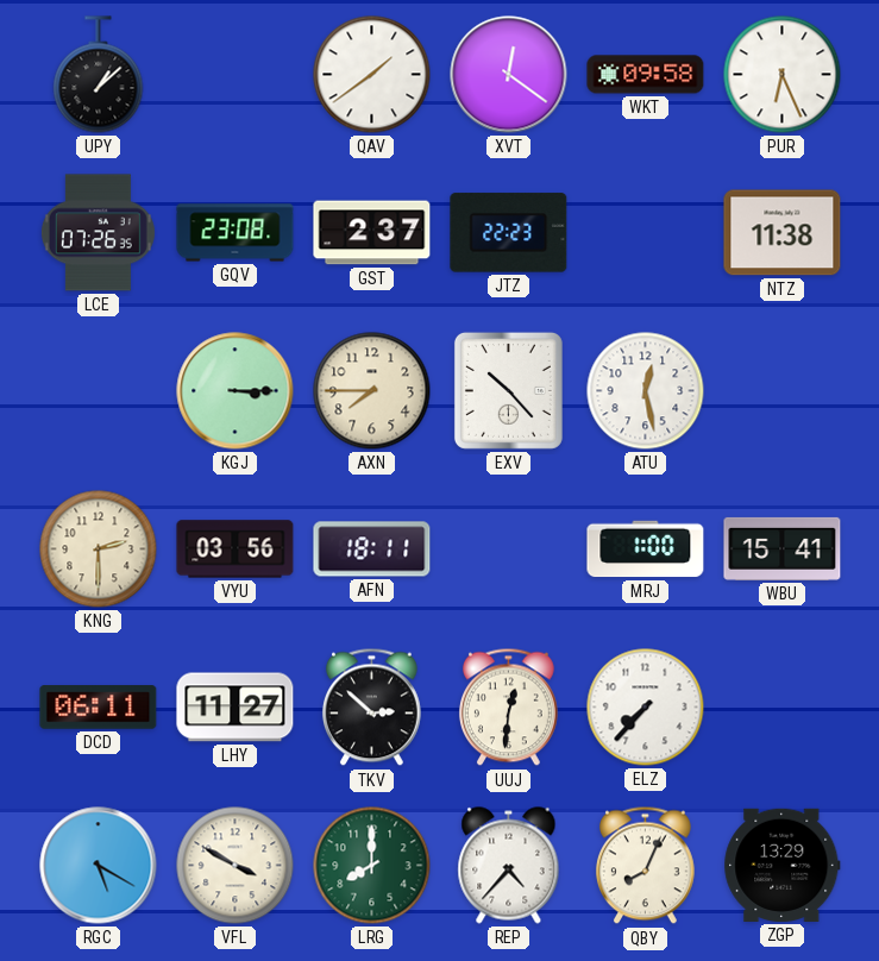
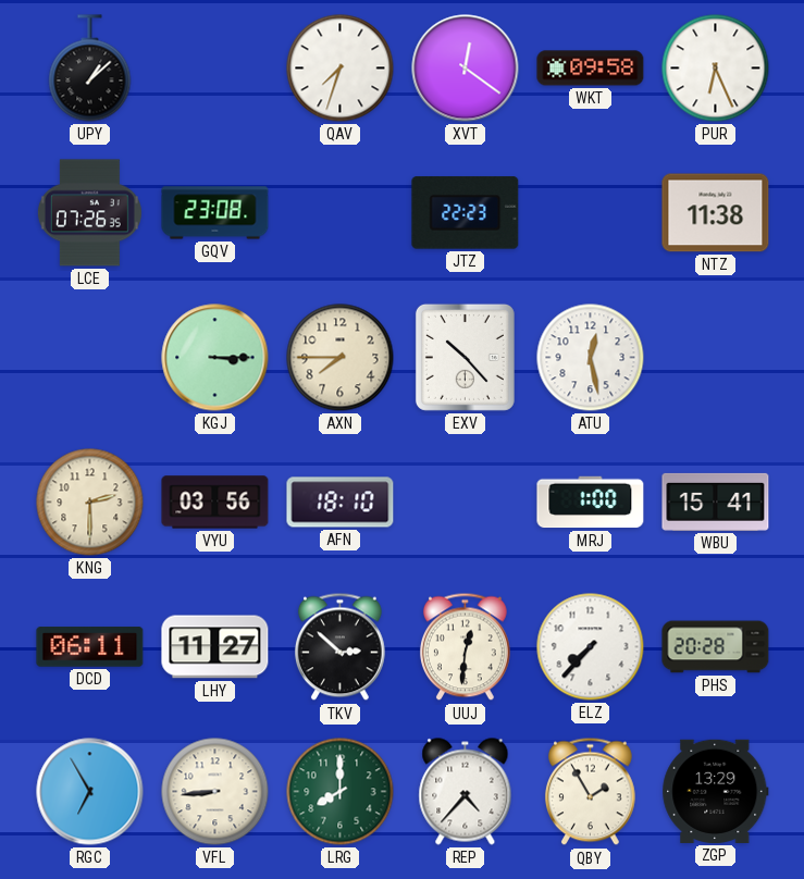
QAV: 1:39 -> 7:33
GST: 2:37 -> none
AFN: 18:11 -> 18:10
PHS: none -> 20:28
RGC: 5:20 -> 6:55
VFL: 3:50 -> 8:44
QBY: 8:04 -> 1:55
